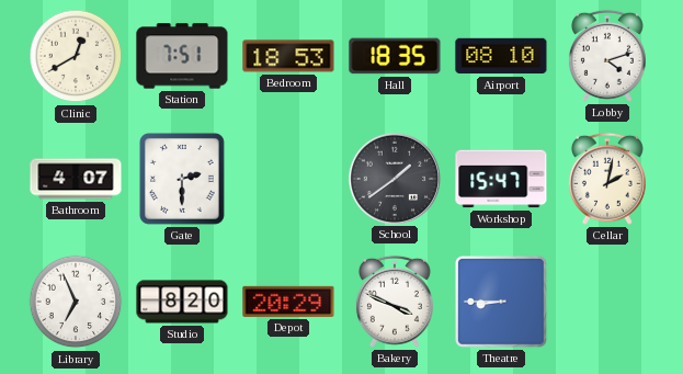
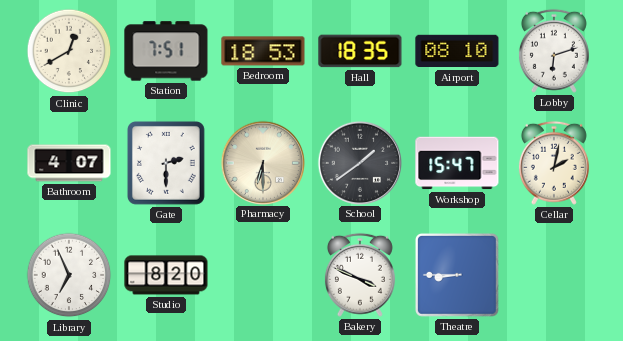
Lobby: 4:12 -> 6:12
Pharmacy: none -> 6:30
Depot: 20:29 -> none
